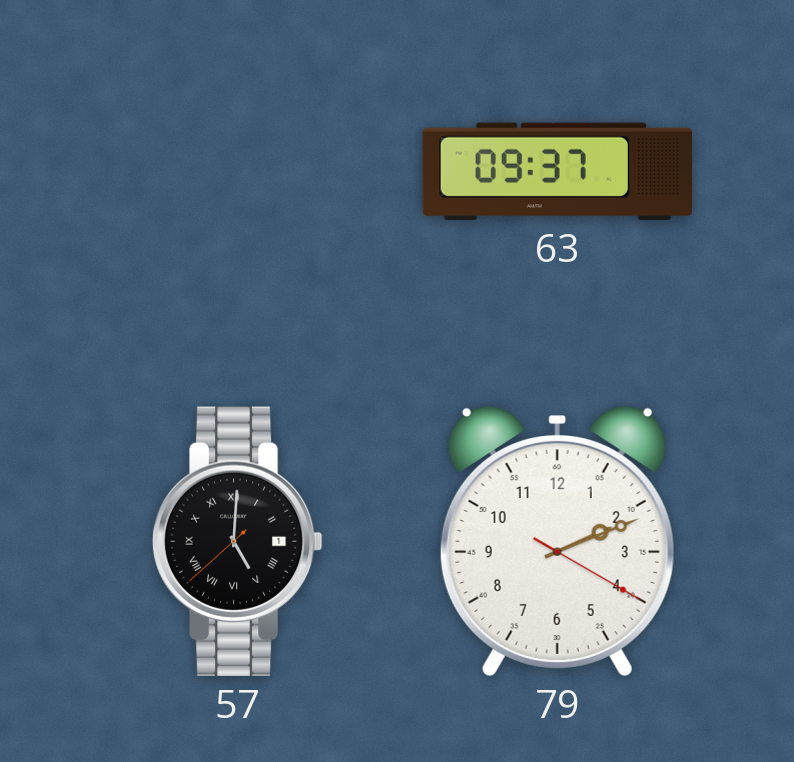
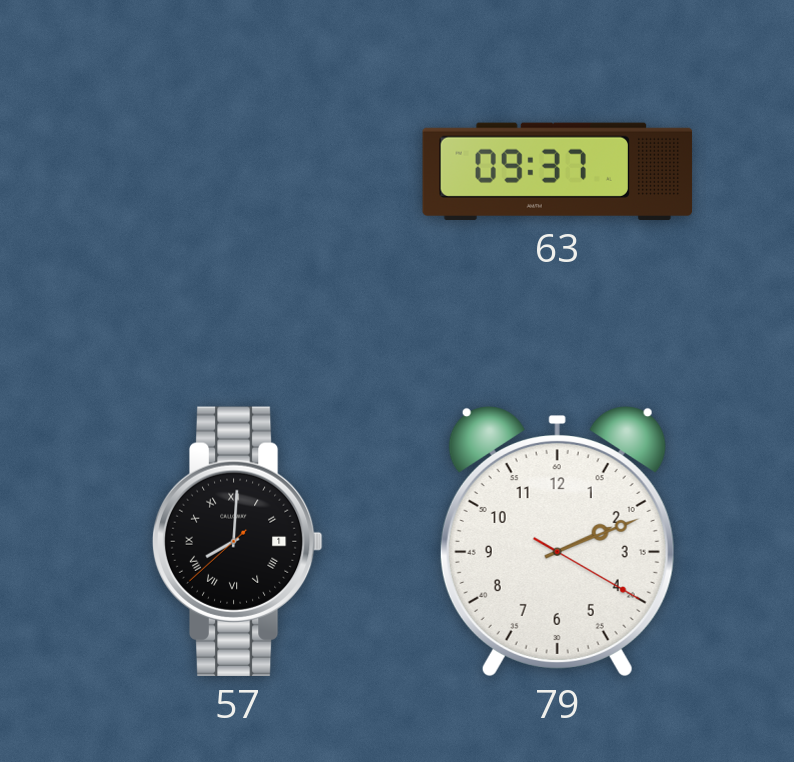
57: 5:00 -> 8:00
